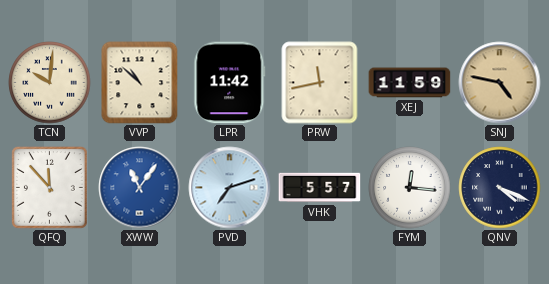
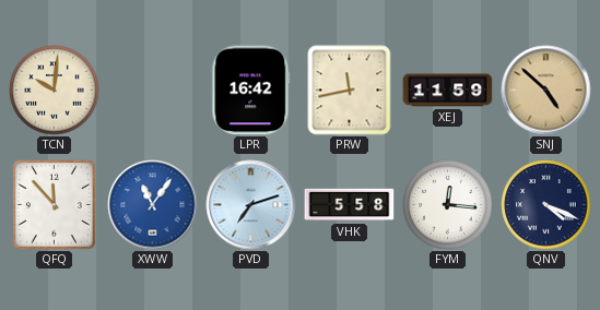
VVP: 10:52 -> none
LPR: 11:42 -> 16:42
SNJ: 4:47 -> 4:52
VHK: 5:57 -> 5:58
